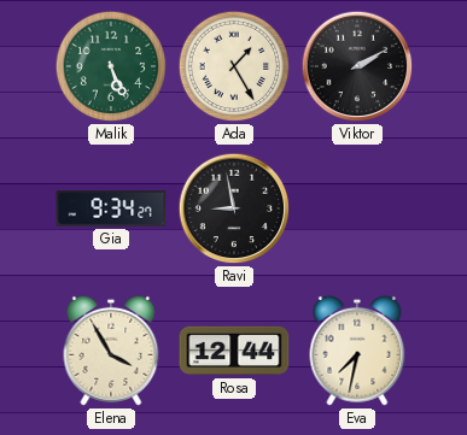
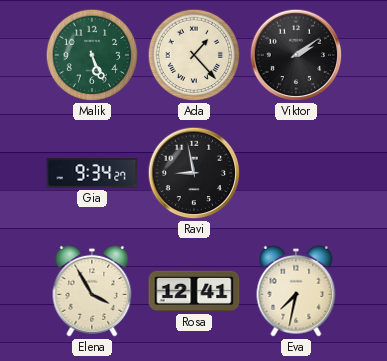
Ada: 1:25 -> 1:23
Viktor: 2:10 -> 2:09
Rosa: 12:44 -> 12:41
